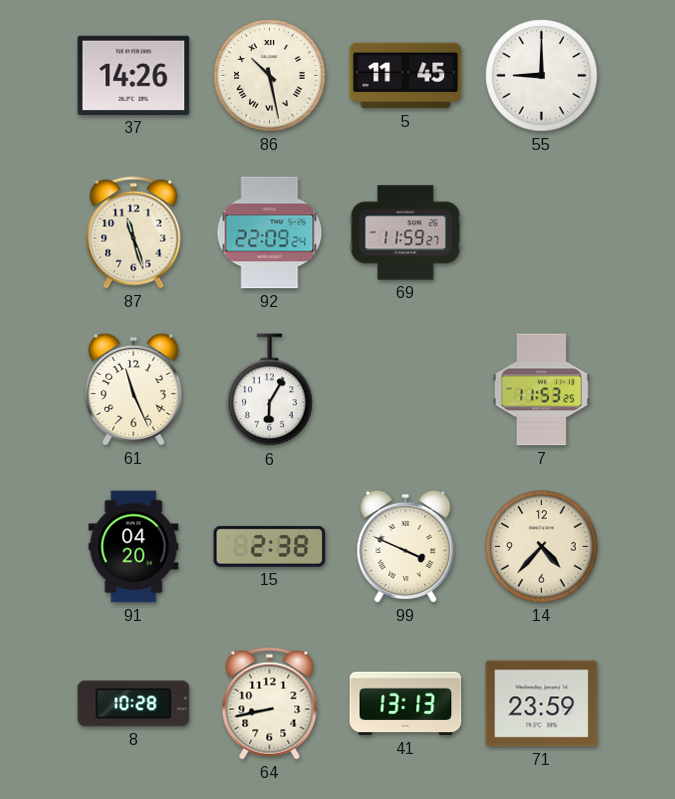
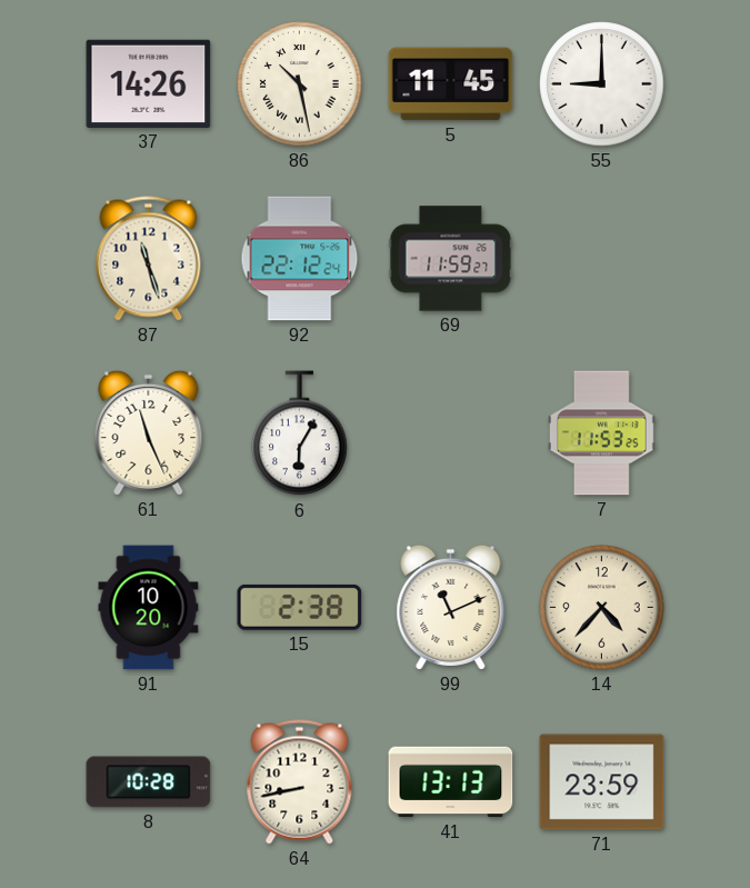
92: 22:09 -> 22:12
91: 04:20 -> 10:20
99: 3:49 -> 11:11
